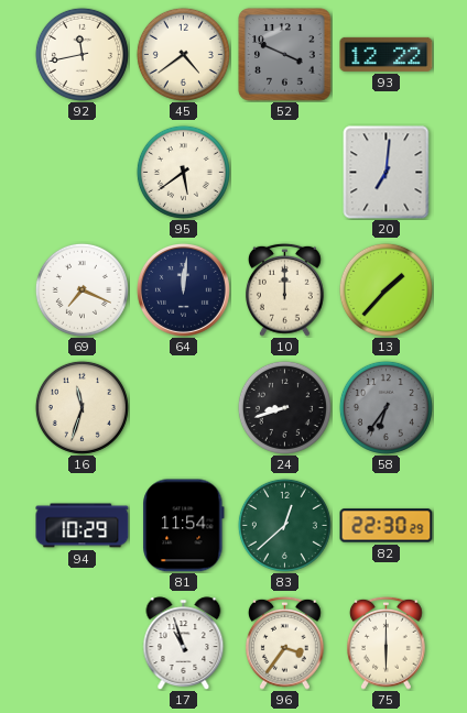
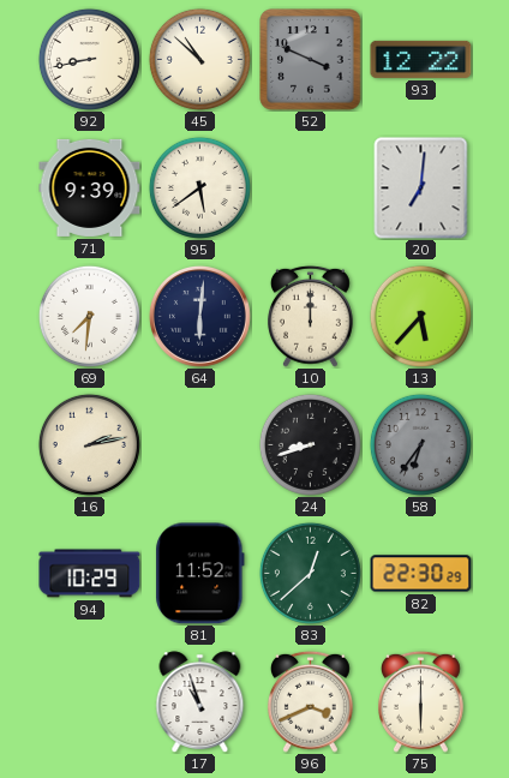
92: 11:43 -> 8:43
45: 4:39 -> 10:52
71: none -> 9:39
69: 7:19 -> 7:31
64: 12:01 -> 6:01
13: 1:37 -> 5:37
16: 11:33 -> 2:13
81: 11:54 -> 11:52
96: 3:36 -> 3:41
